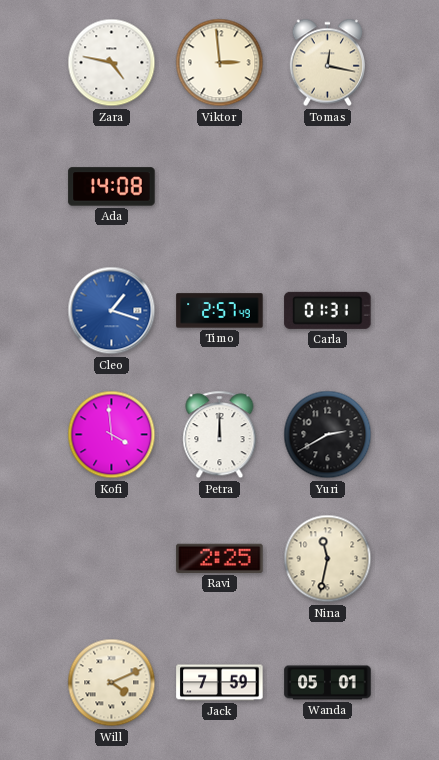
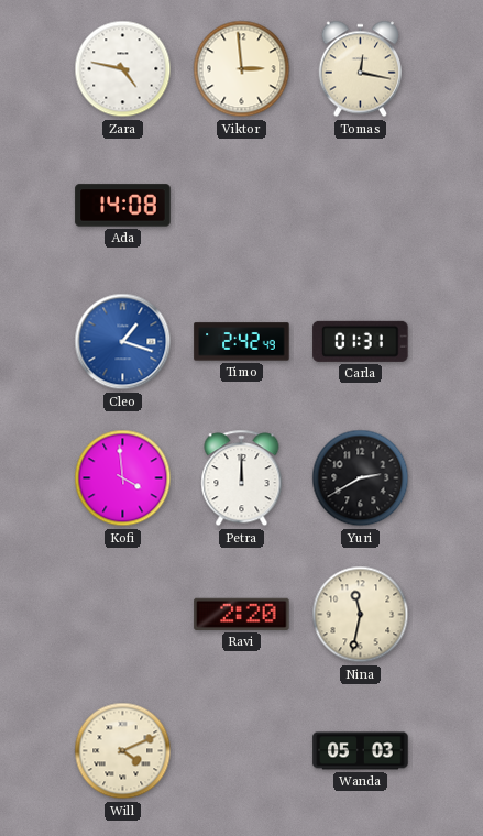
Timo: 2:57 -> 2:42
Ravi: 2:25 -> 2:20
Jack: 7:59 -> none
Wanda: 05:01 -> 05:03
